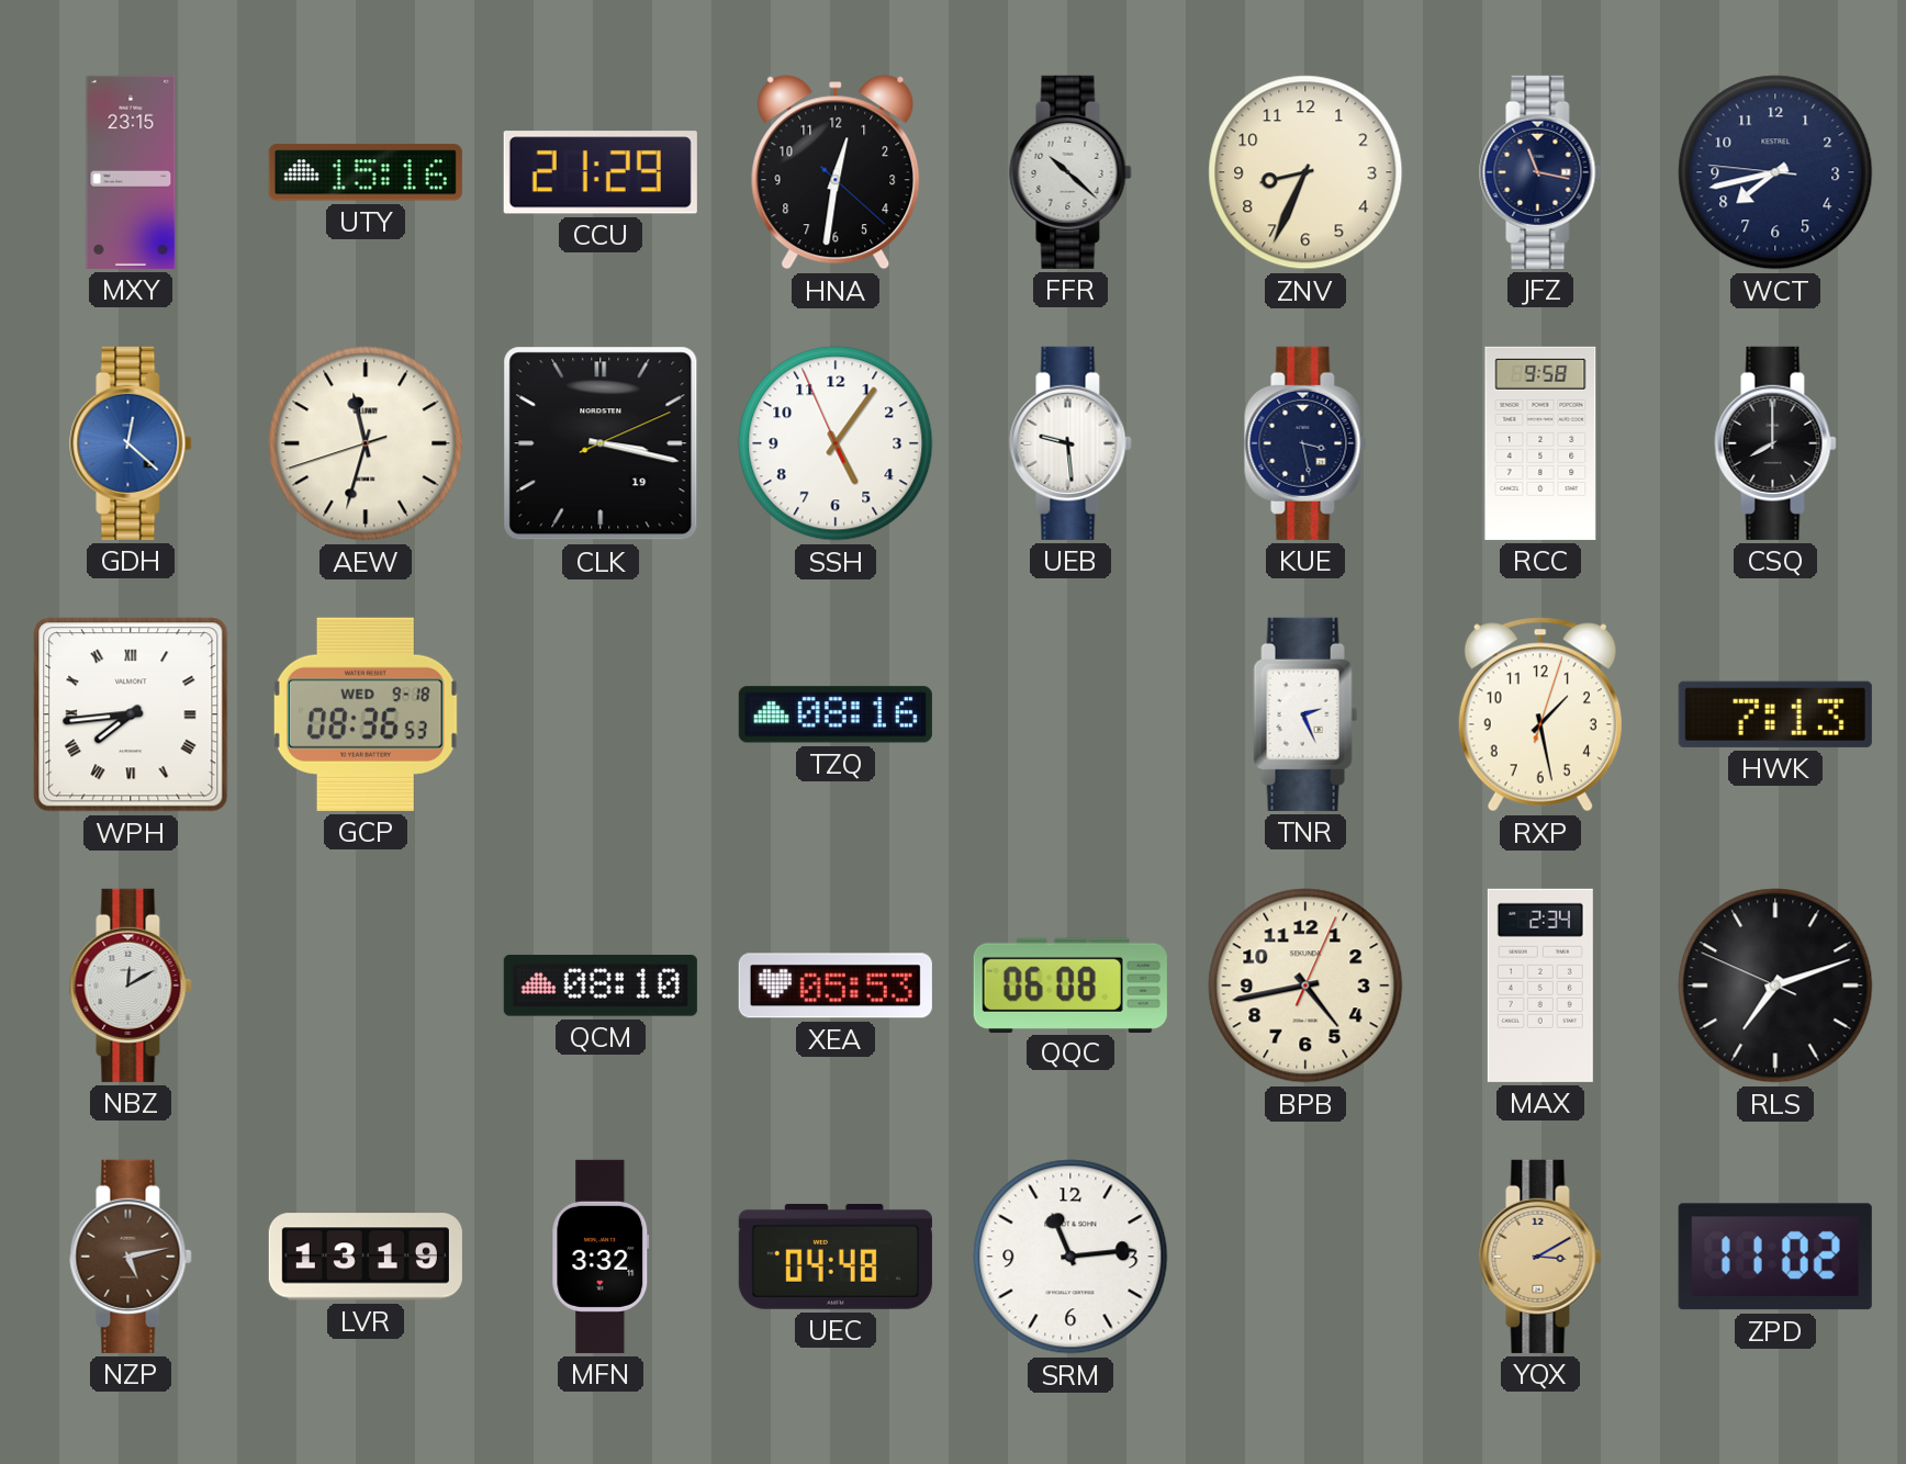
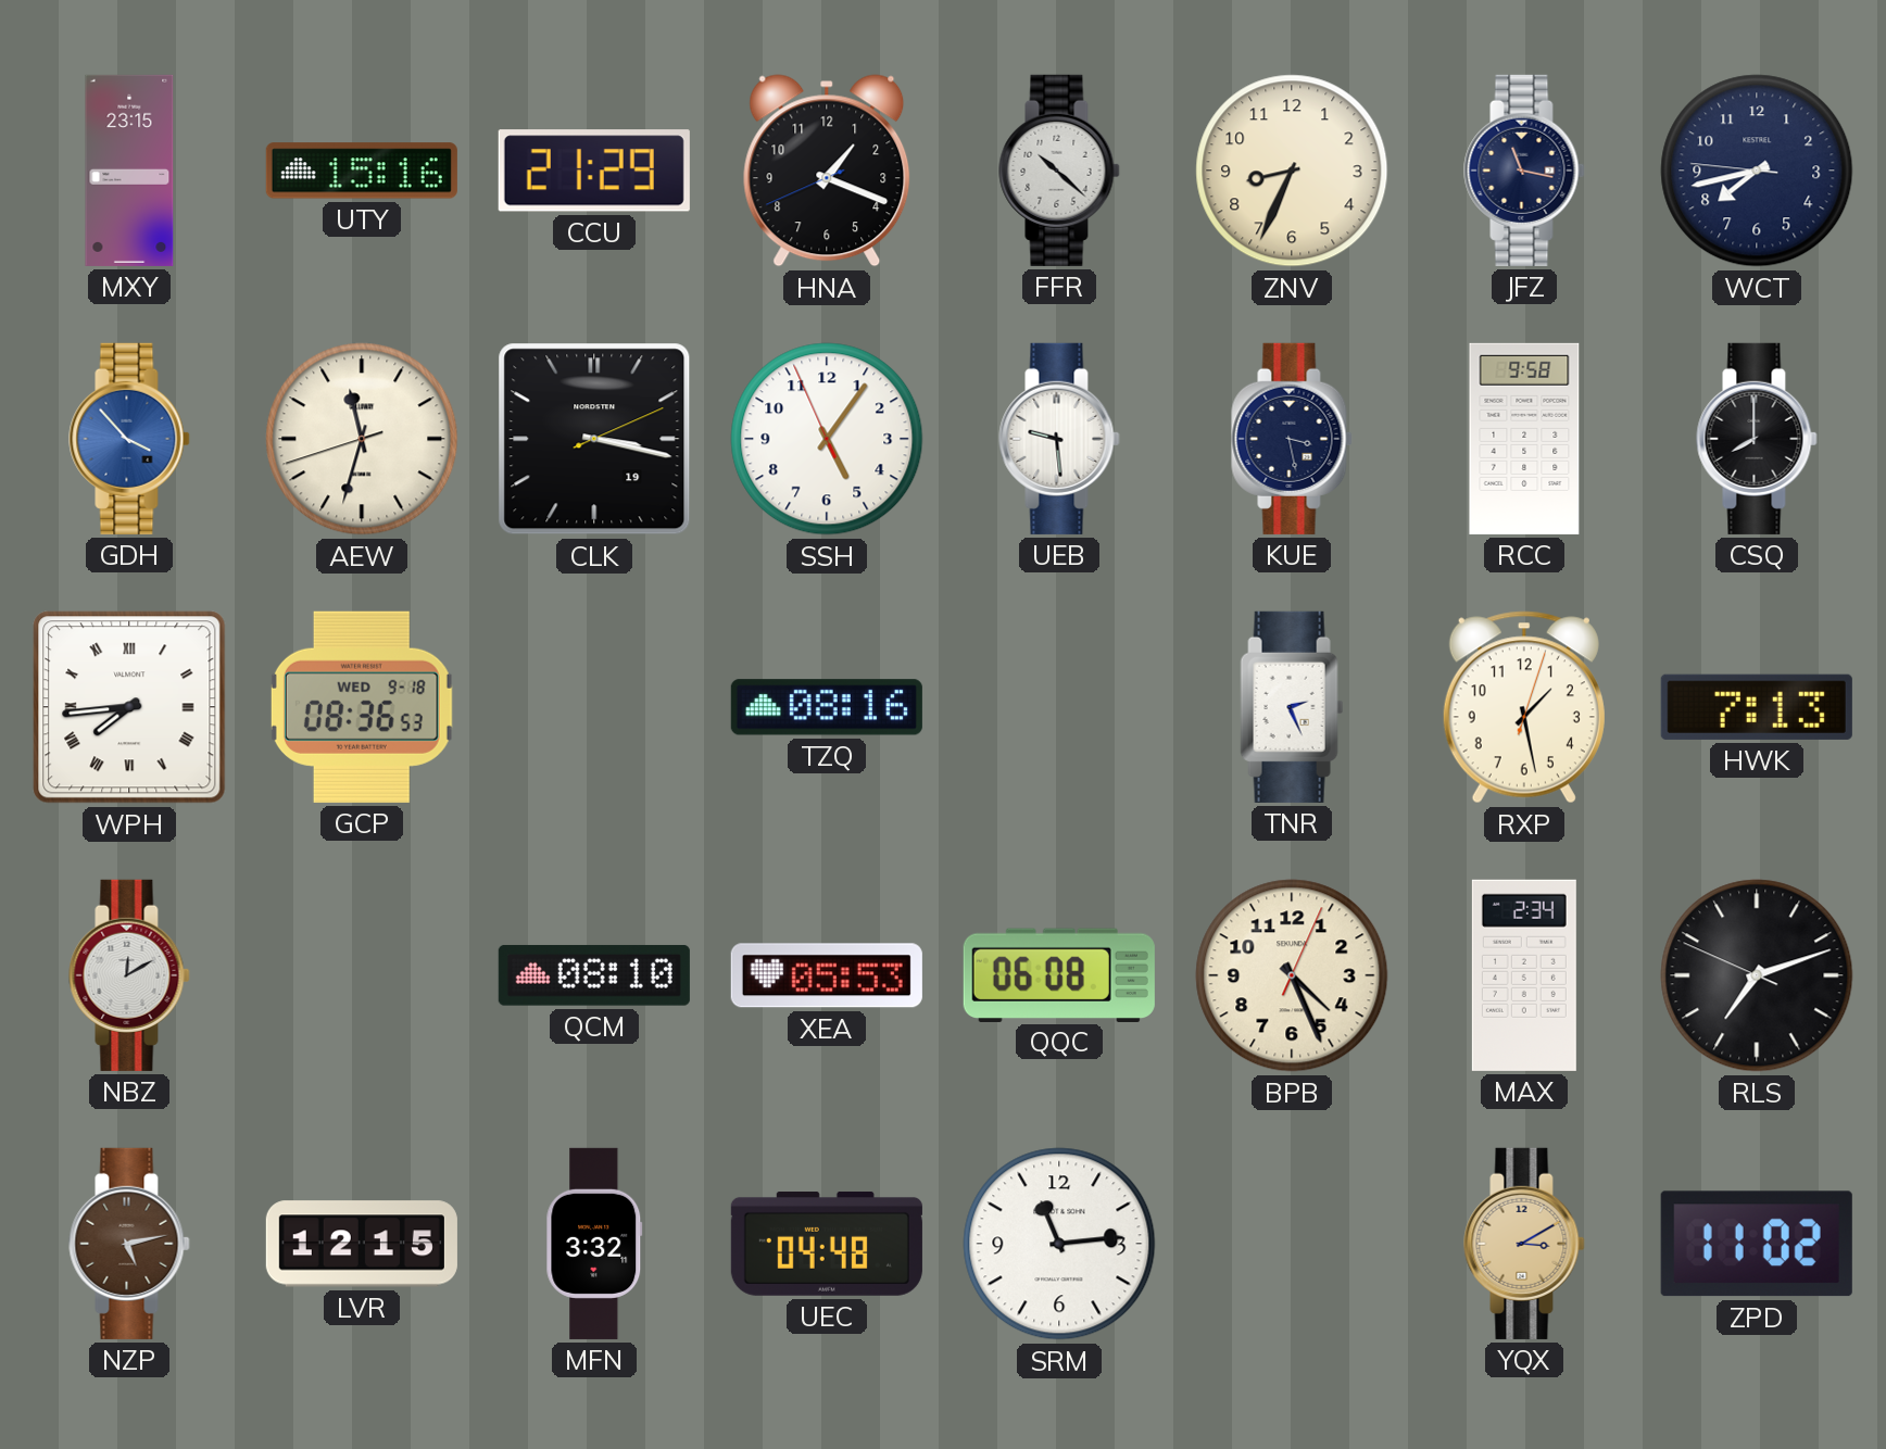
HNA: 12:31 -> 1:18
GDH: 12:22 -> 3:53
BPB: 4:43 -> 4:26
LVR: 13:19 -> 12:15
